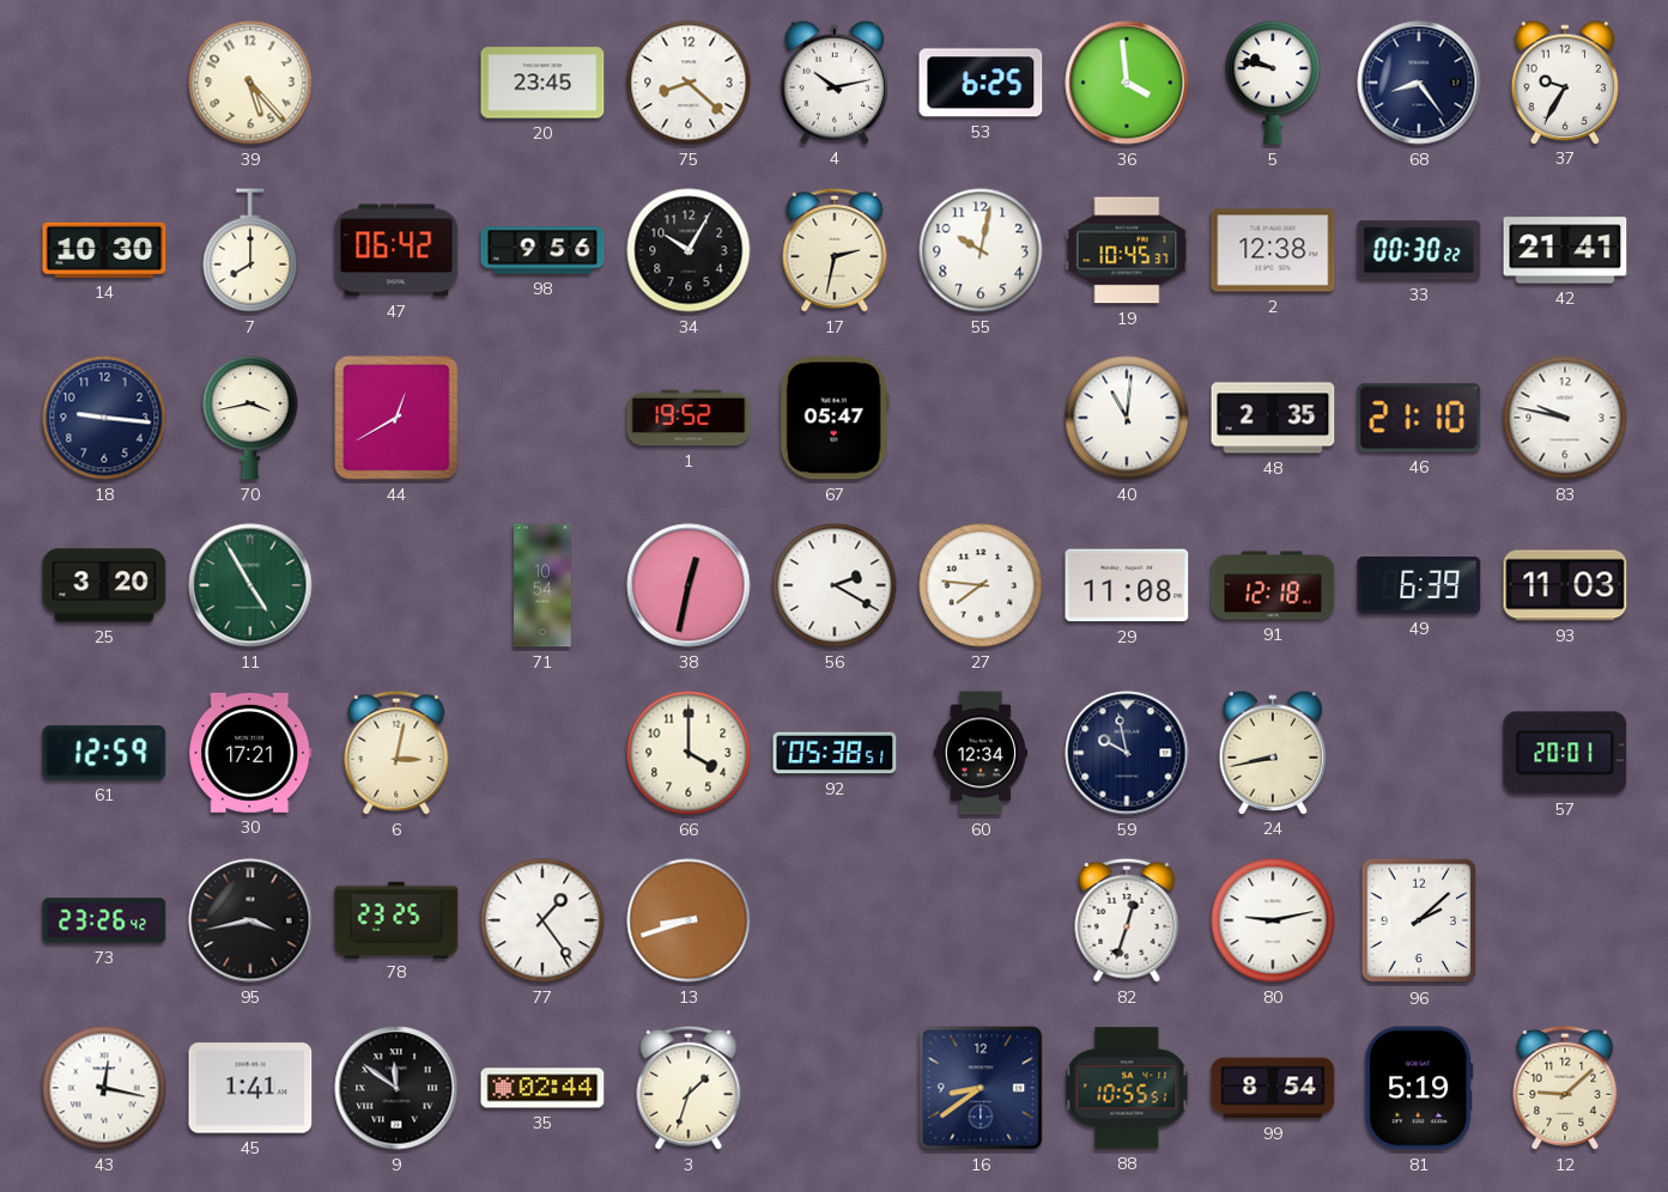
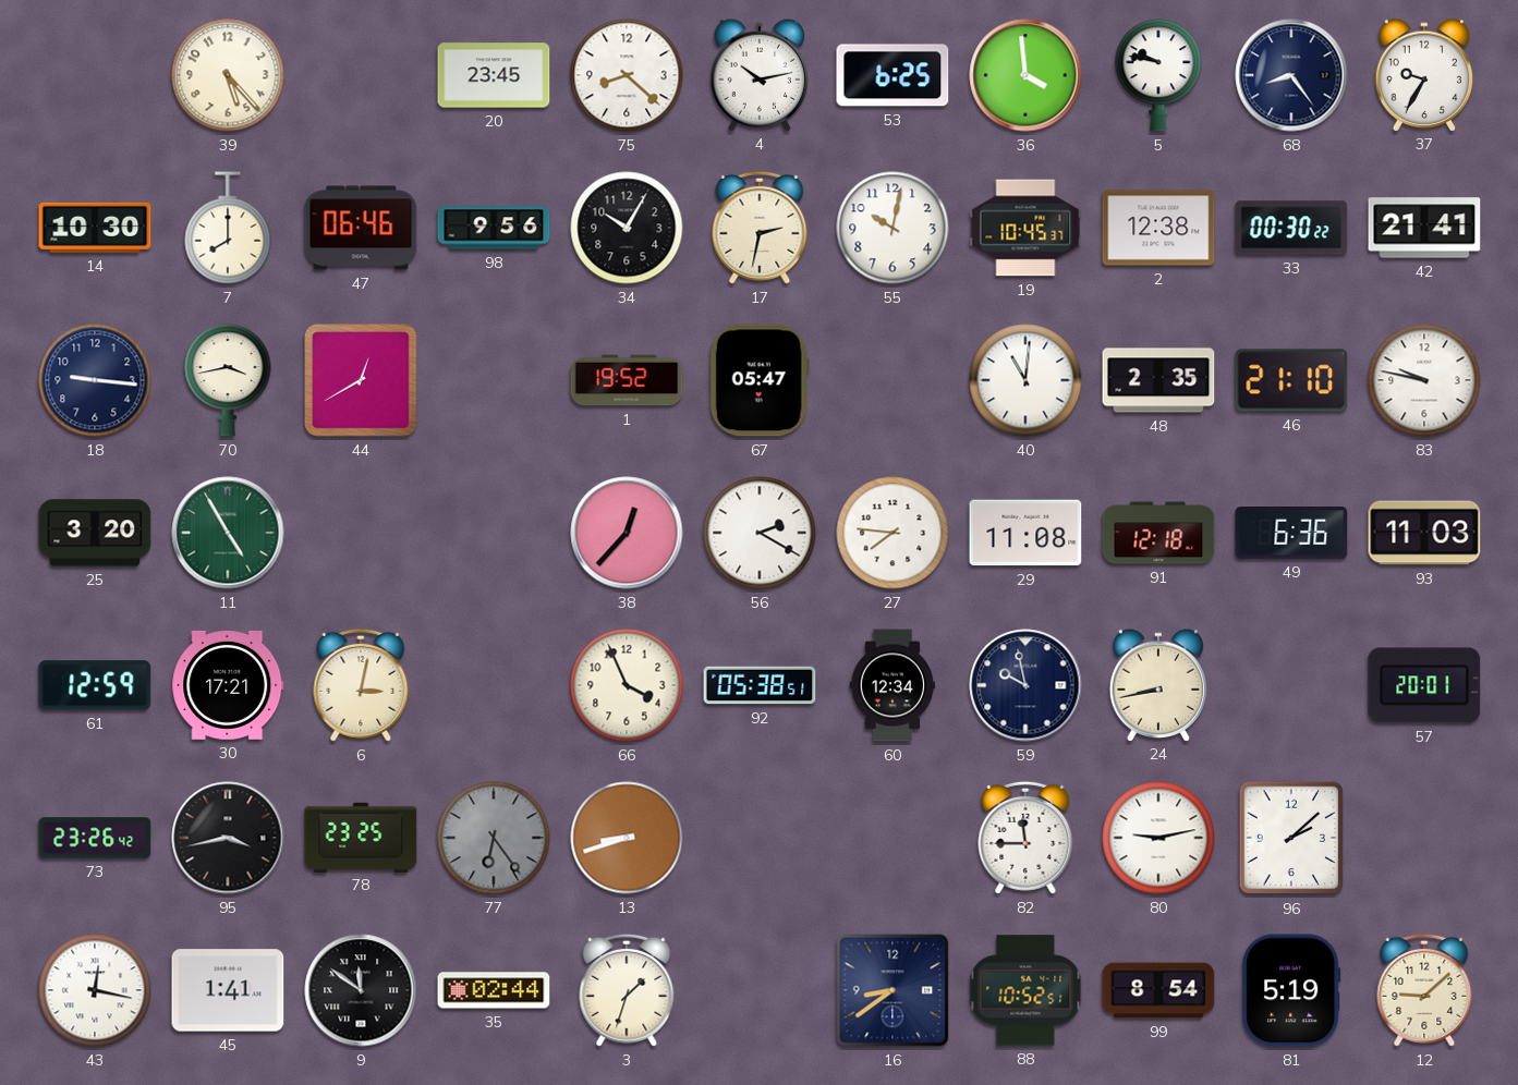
47: 06:42 -> 06:46
71: 10:54 -> none
38: 12:32 -> 12:37
49: 6:39 -> 6:36
66: 4:00 -> 3:56
77: 1:24 -> 6:24
77 dial: white -> grey
82: 12:33 -> 11:45
88: 10:55 -> 10:52
